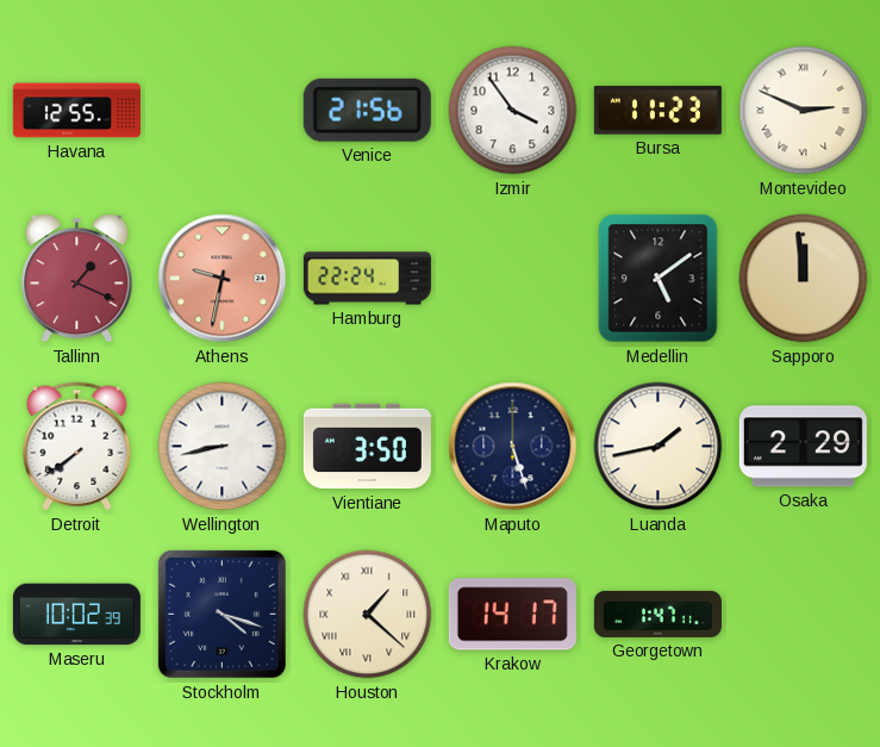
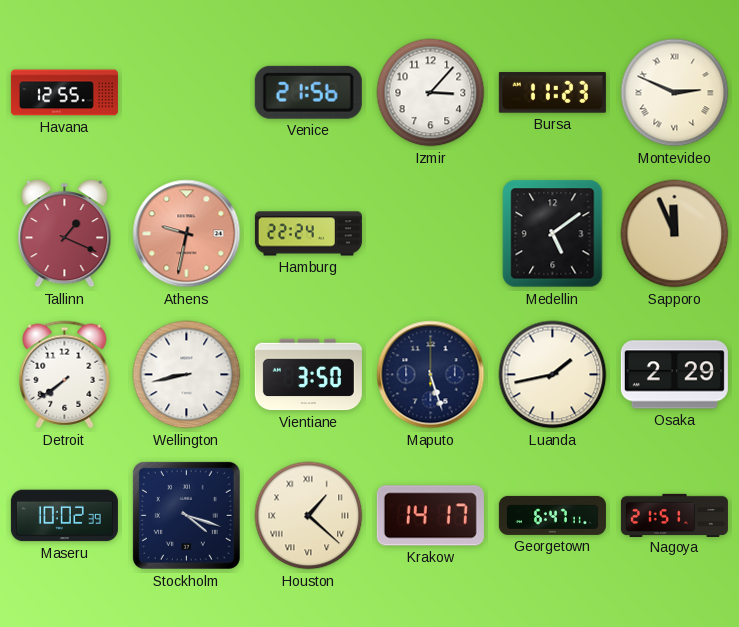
Izmir: 3:54 -> 3:07
Sapporo: 11:59 -> 11:56
Georgetown: 1:47 -> 6:47
Nagoya: none -> 21:51
